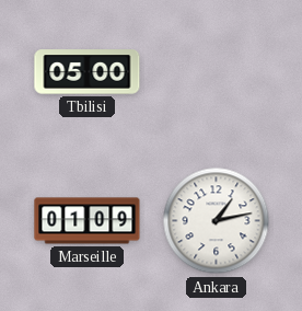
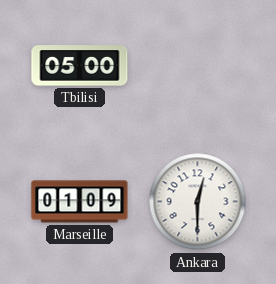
Ankara: 1:13 -> 12:30
